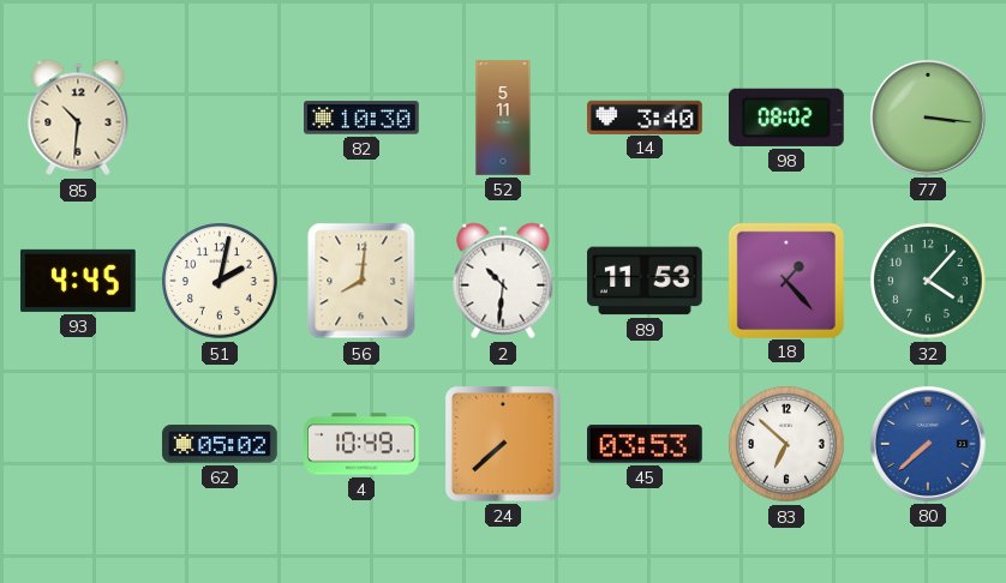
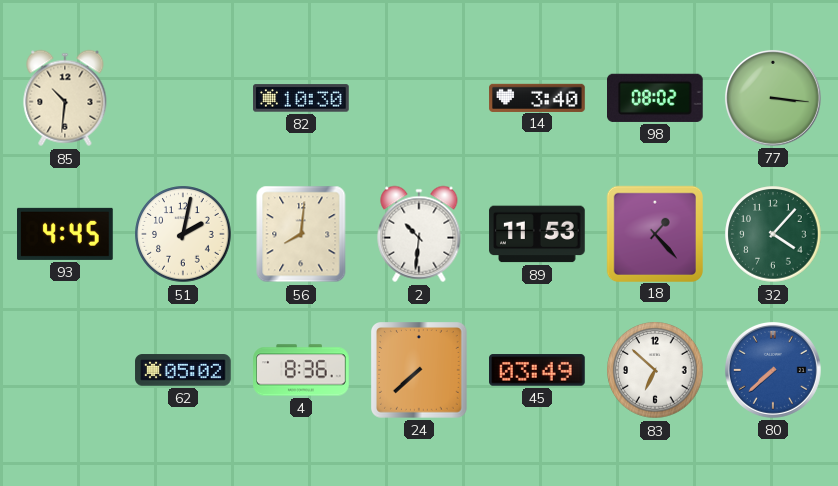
52: 5:11 -> none
4: 10:49 -> 8:36
45: 03:53 -> 03:49
